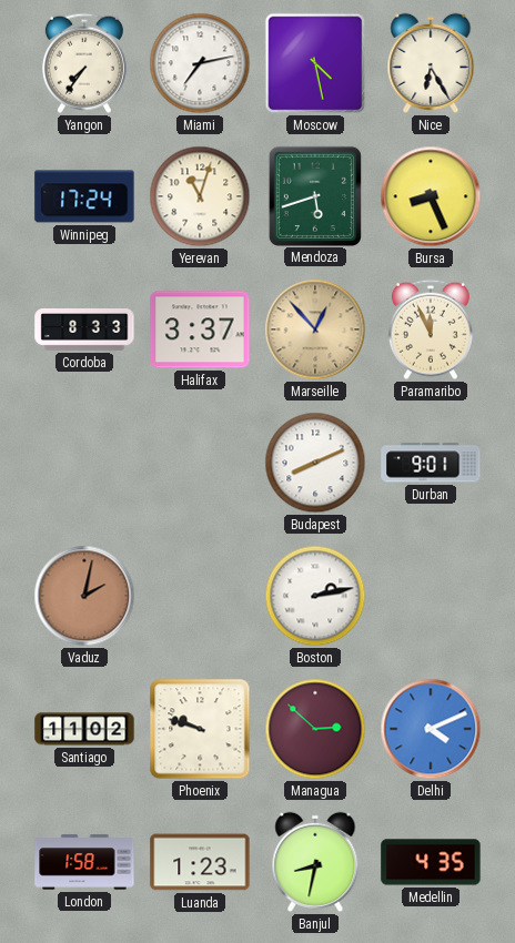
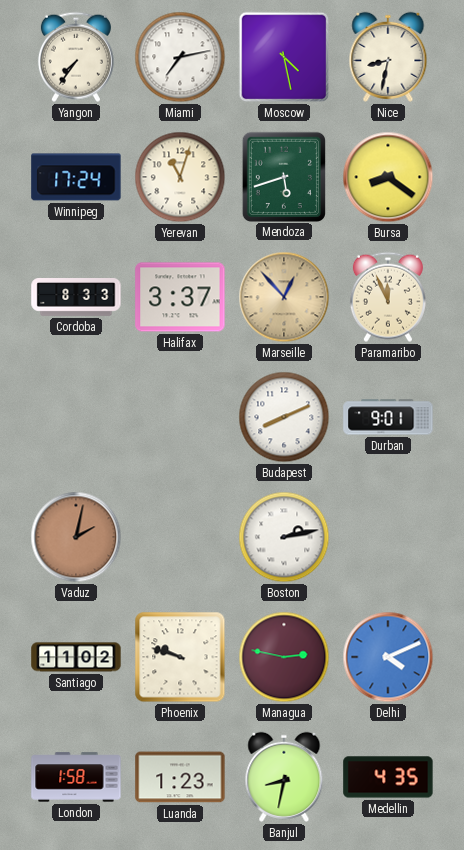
Nice: 6:25 -> 8:32
Bursa: 8:26 -> 8:21
Managua: 2:52 -> 2:47
